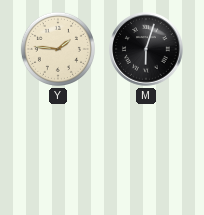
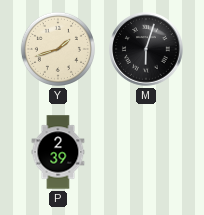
Y: 1:46 -> 1:42
P: none -> 2:39
